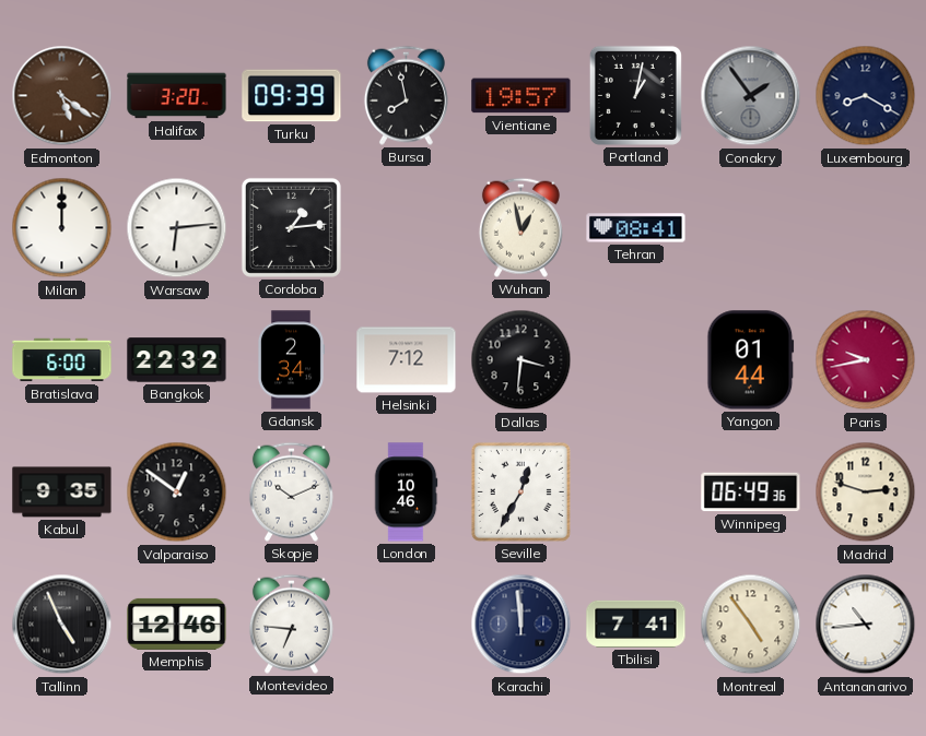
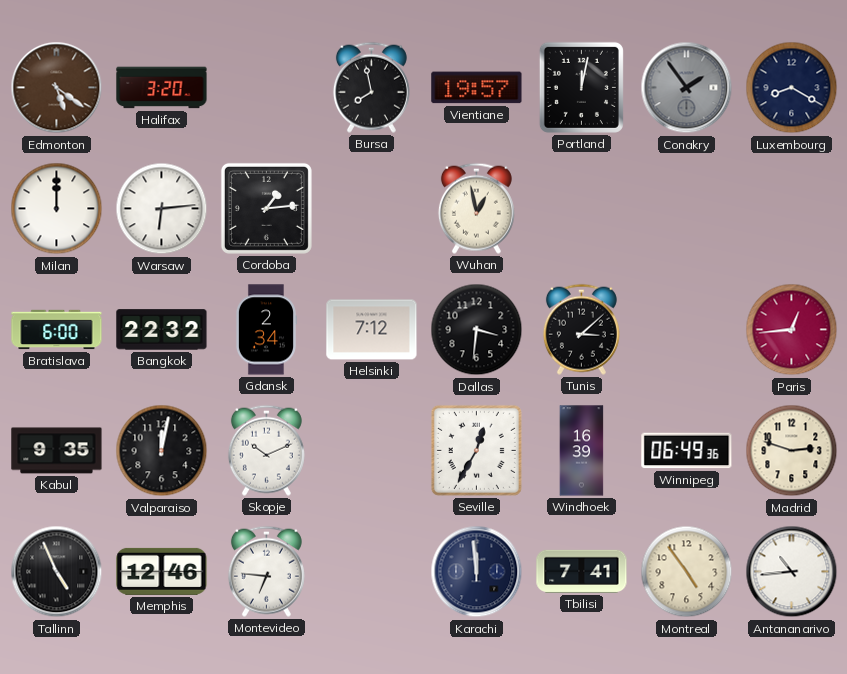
Turku: 09:39 -> none
Portland: 1:02 -> 12:02
Tehran: 08:41 -> none
Tunis: none -> 3:08
Yangon: 01:44 -> none
Paris: 9:43 -> 12:44
Valparaiso: 12:51 -> 12:02
London: 10:46 -> none
Windhoek: none -> 16:39
